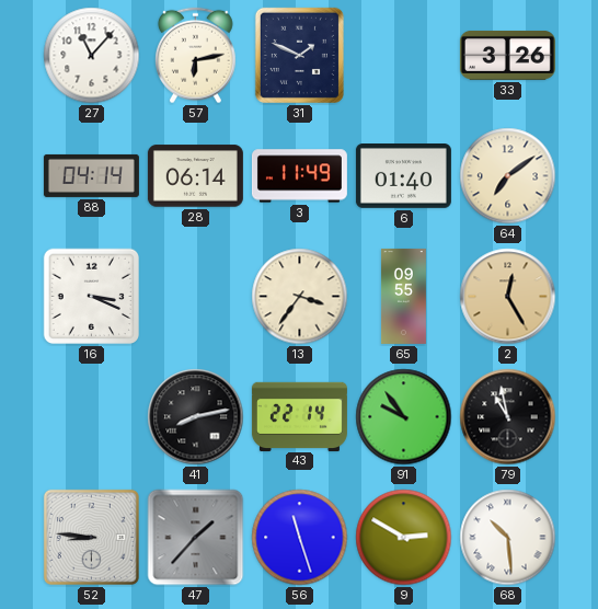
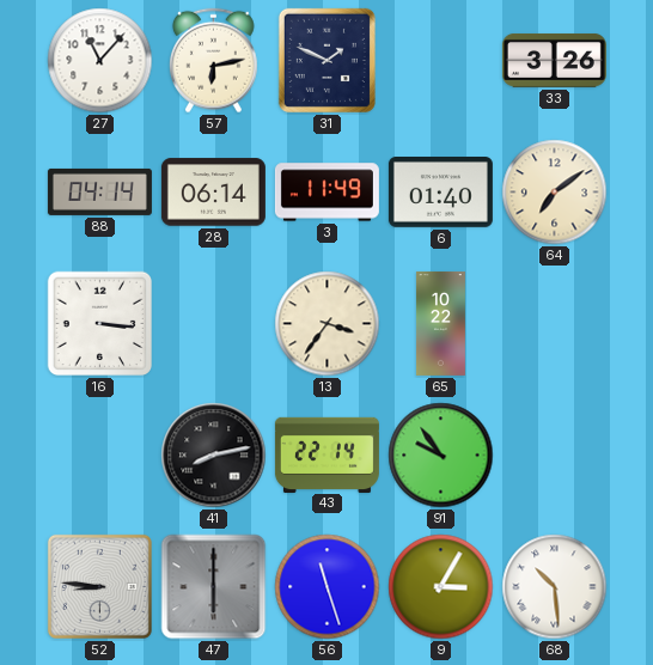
16: 3:19 -> 3:16
65: 09:55 -> 10:22
2: 12:25 -> none
79: 10:58 -> none
47: 1:37 -> 6:00
9: 2:50 -> 3:05
